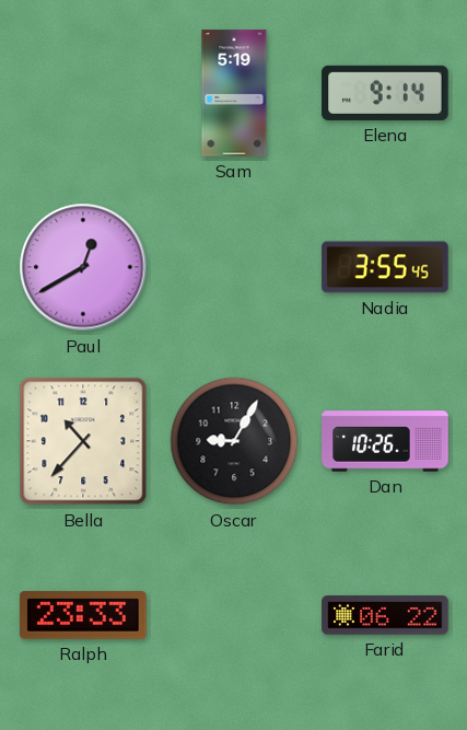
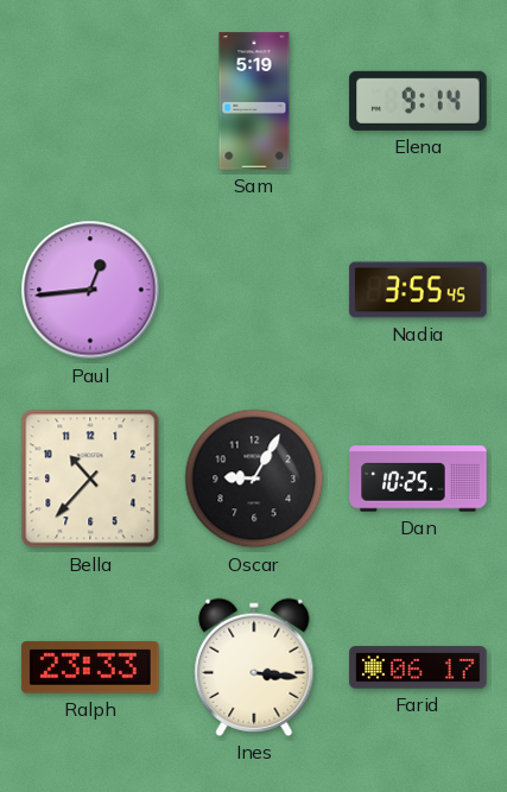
Paul: 12:40 -> 12:44
Dan: 10:26 -> 10:25
Ines: none -> 3:16
Farid: 06:22 -> 06:17
